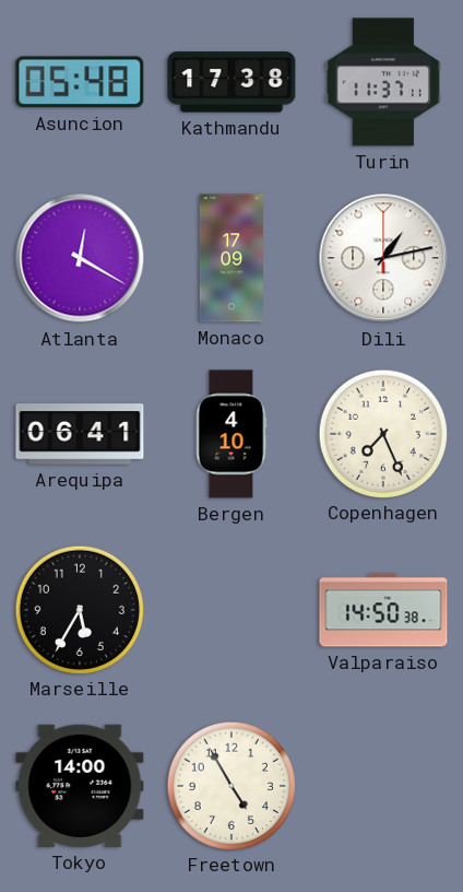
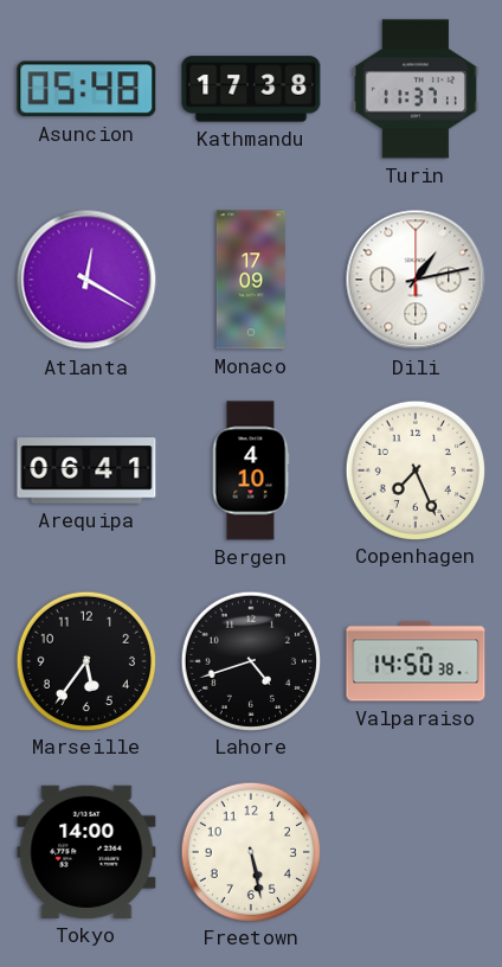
Marseille: 5:35 -> 5:36
Lahore: none -> 4:42
Freetown: 4:55 -> 5:28
